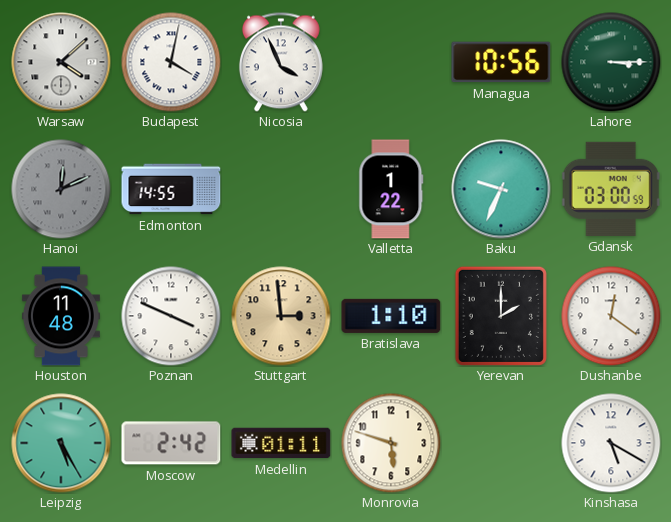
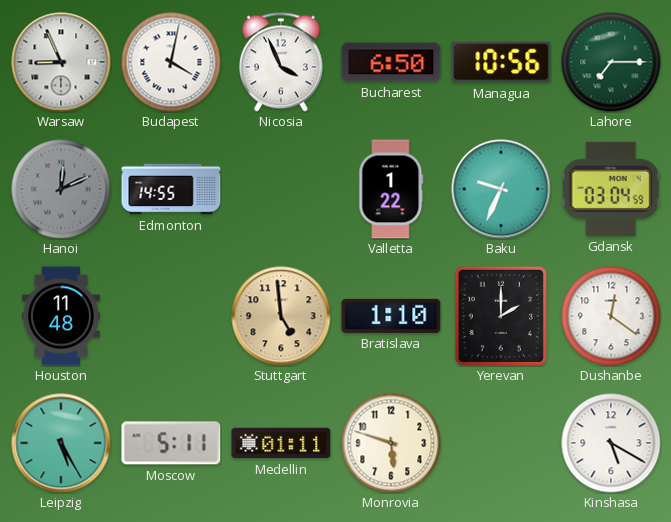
Warsaw: 4:08 -> 8:56
Bucharest: none -> 6:50
Lahore: 3:15 -> 7:15
Gdansk: 03:00 -> 03:04
Poznan: 3:49 -> none
Stuttgart: 2:59 -> 4:59
Moscow: 2:42 -> 5:11
